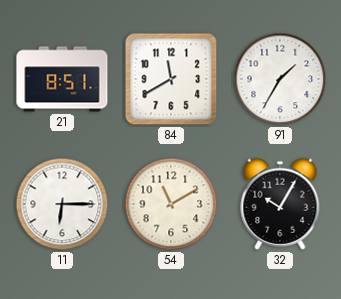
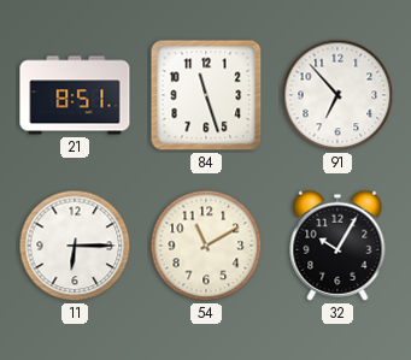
84: 11:40 -> 11:27
91: 1:35 -> 6:53
